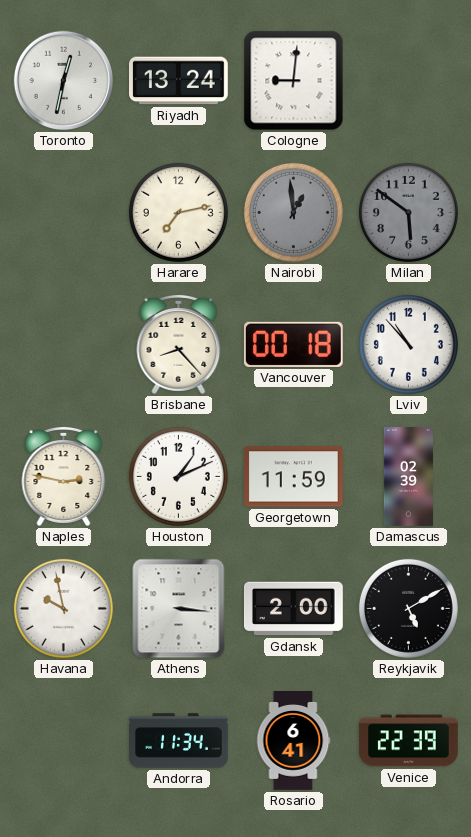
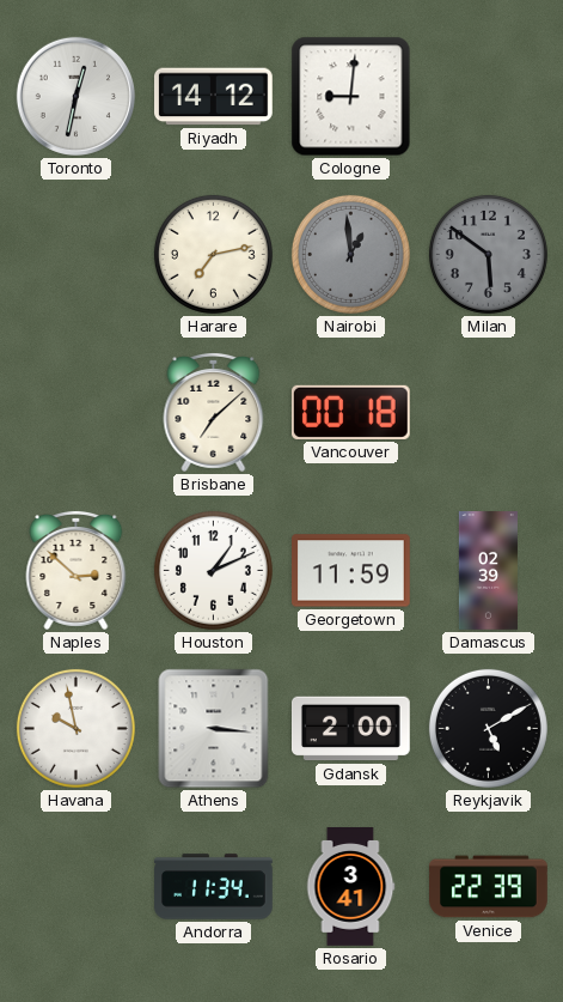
Riyadh: 13:24 -> 14:12
Brisbane: 8:23 -> 7:08
Lviv: 10:53 -> none
Naples: 2:47 -> 2:52
Rosario: 6:41 -> 3:41
